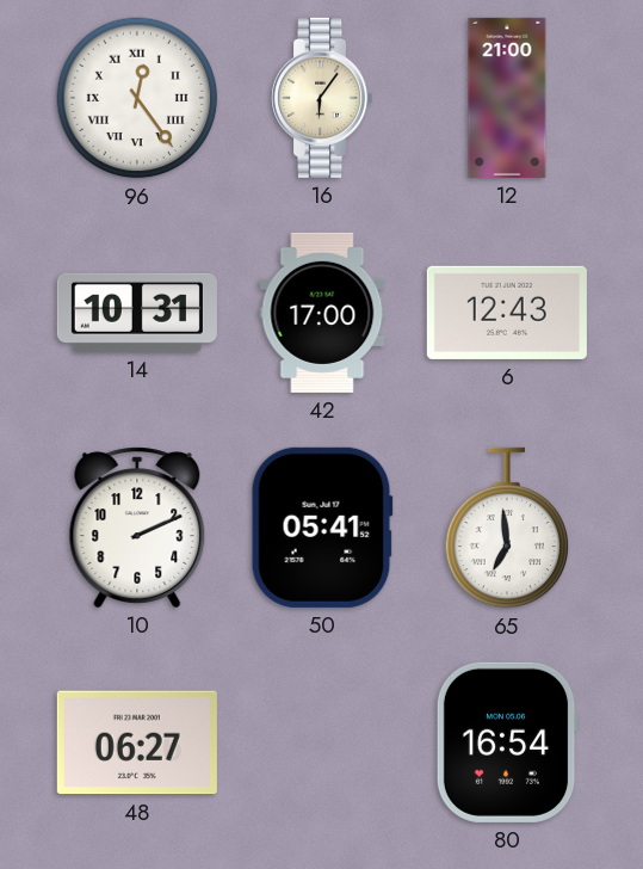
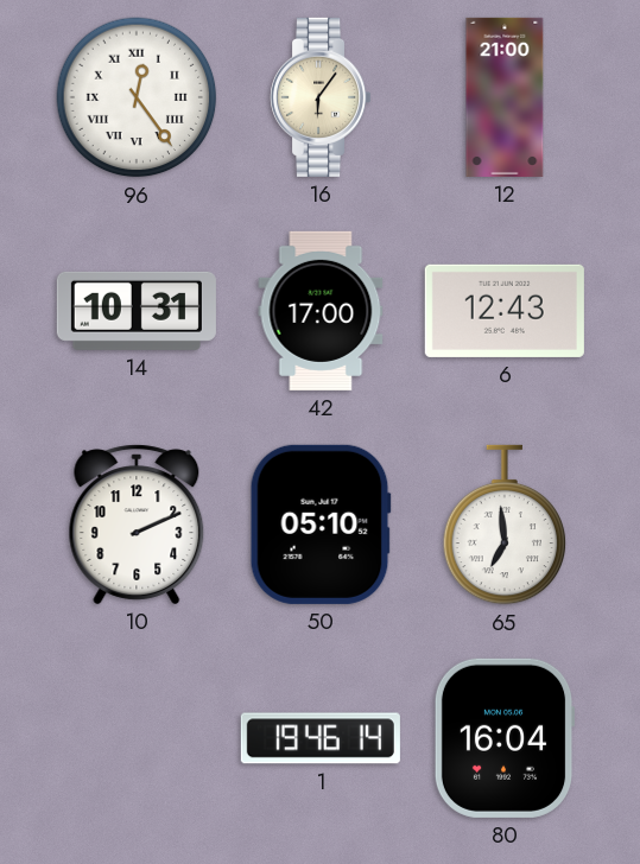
50: 05:41 -> 05:10
48: 06:27 -> none
1: none -> 19:46
80: 16:54 -> 16:04
